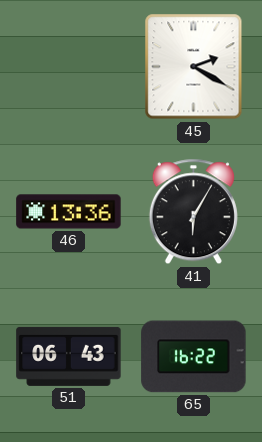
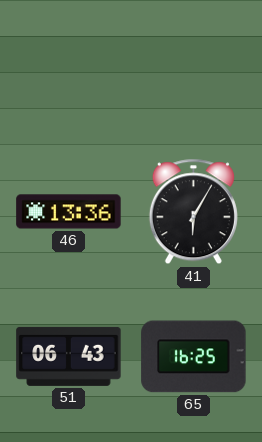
45: 2:20 -> none
65: 16:22 -> 16:25
